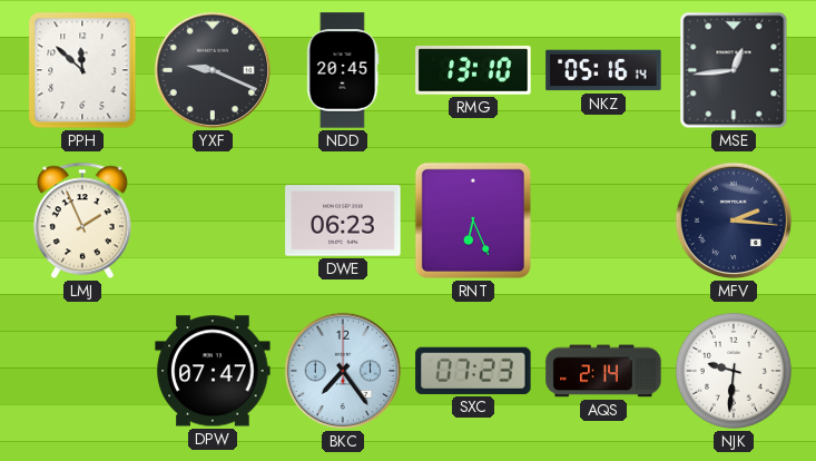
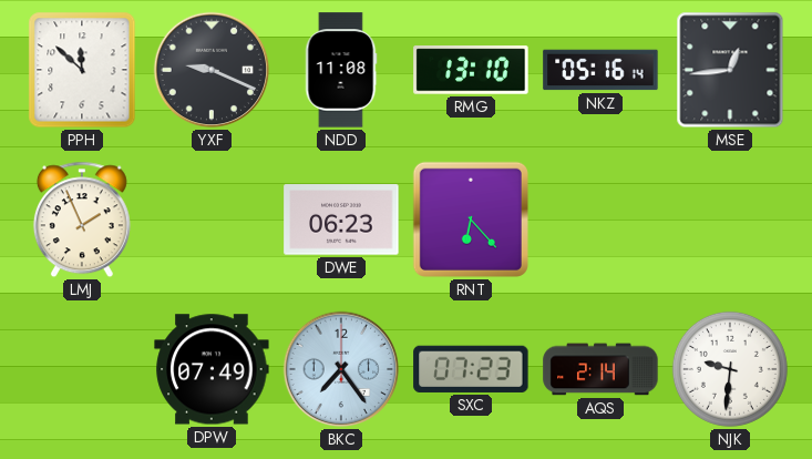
NDD: 20:45 -> 11:08
RNT: 6:26 -> 6:23
MFV: 2:16 -> none
DPW: 07:47 -> 07:49
